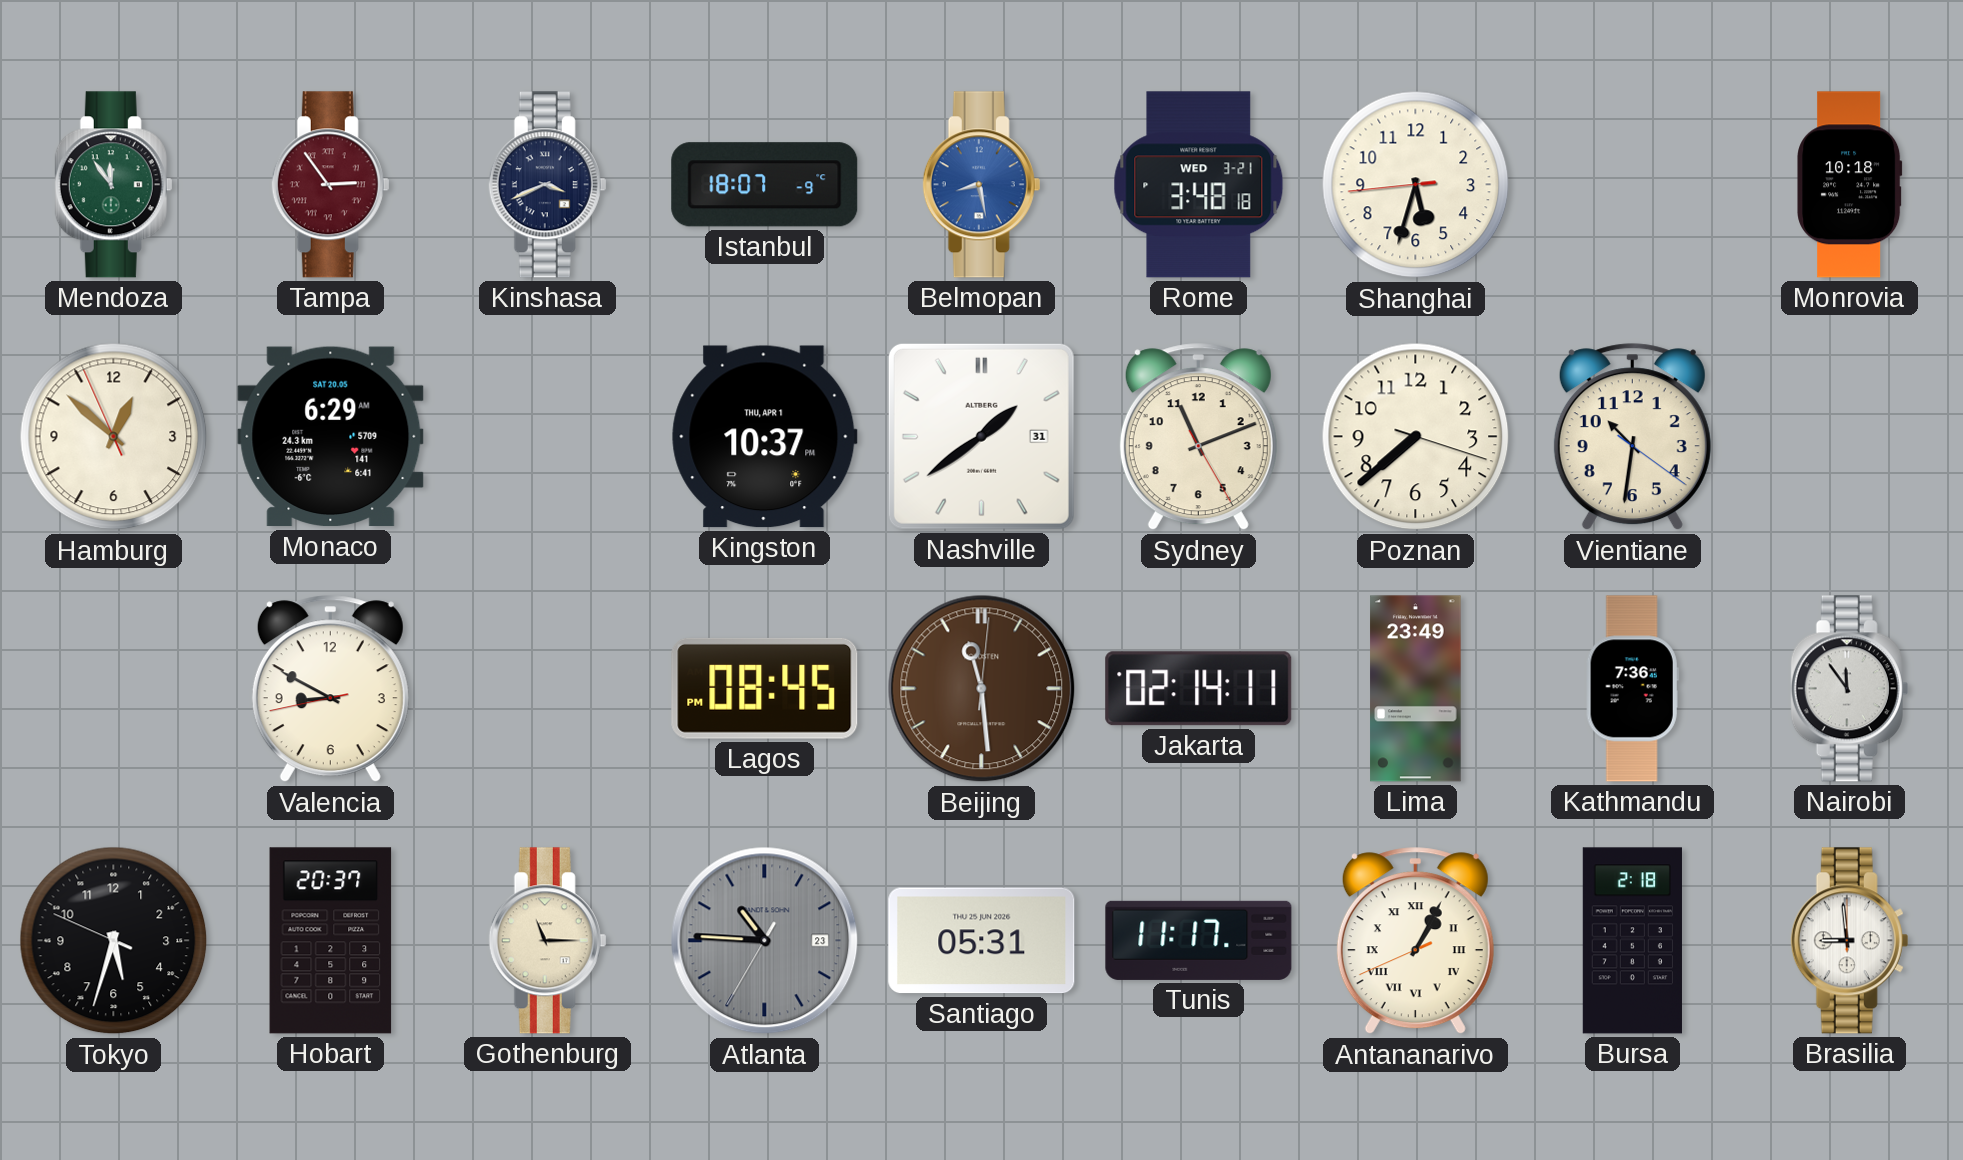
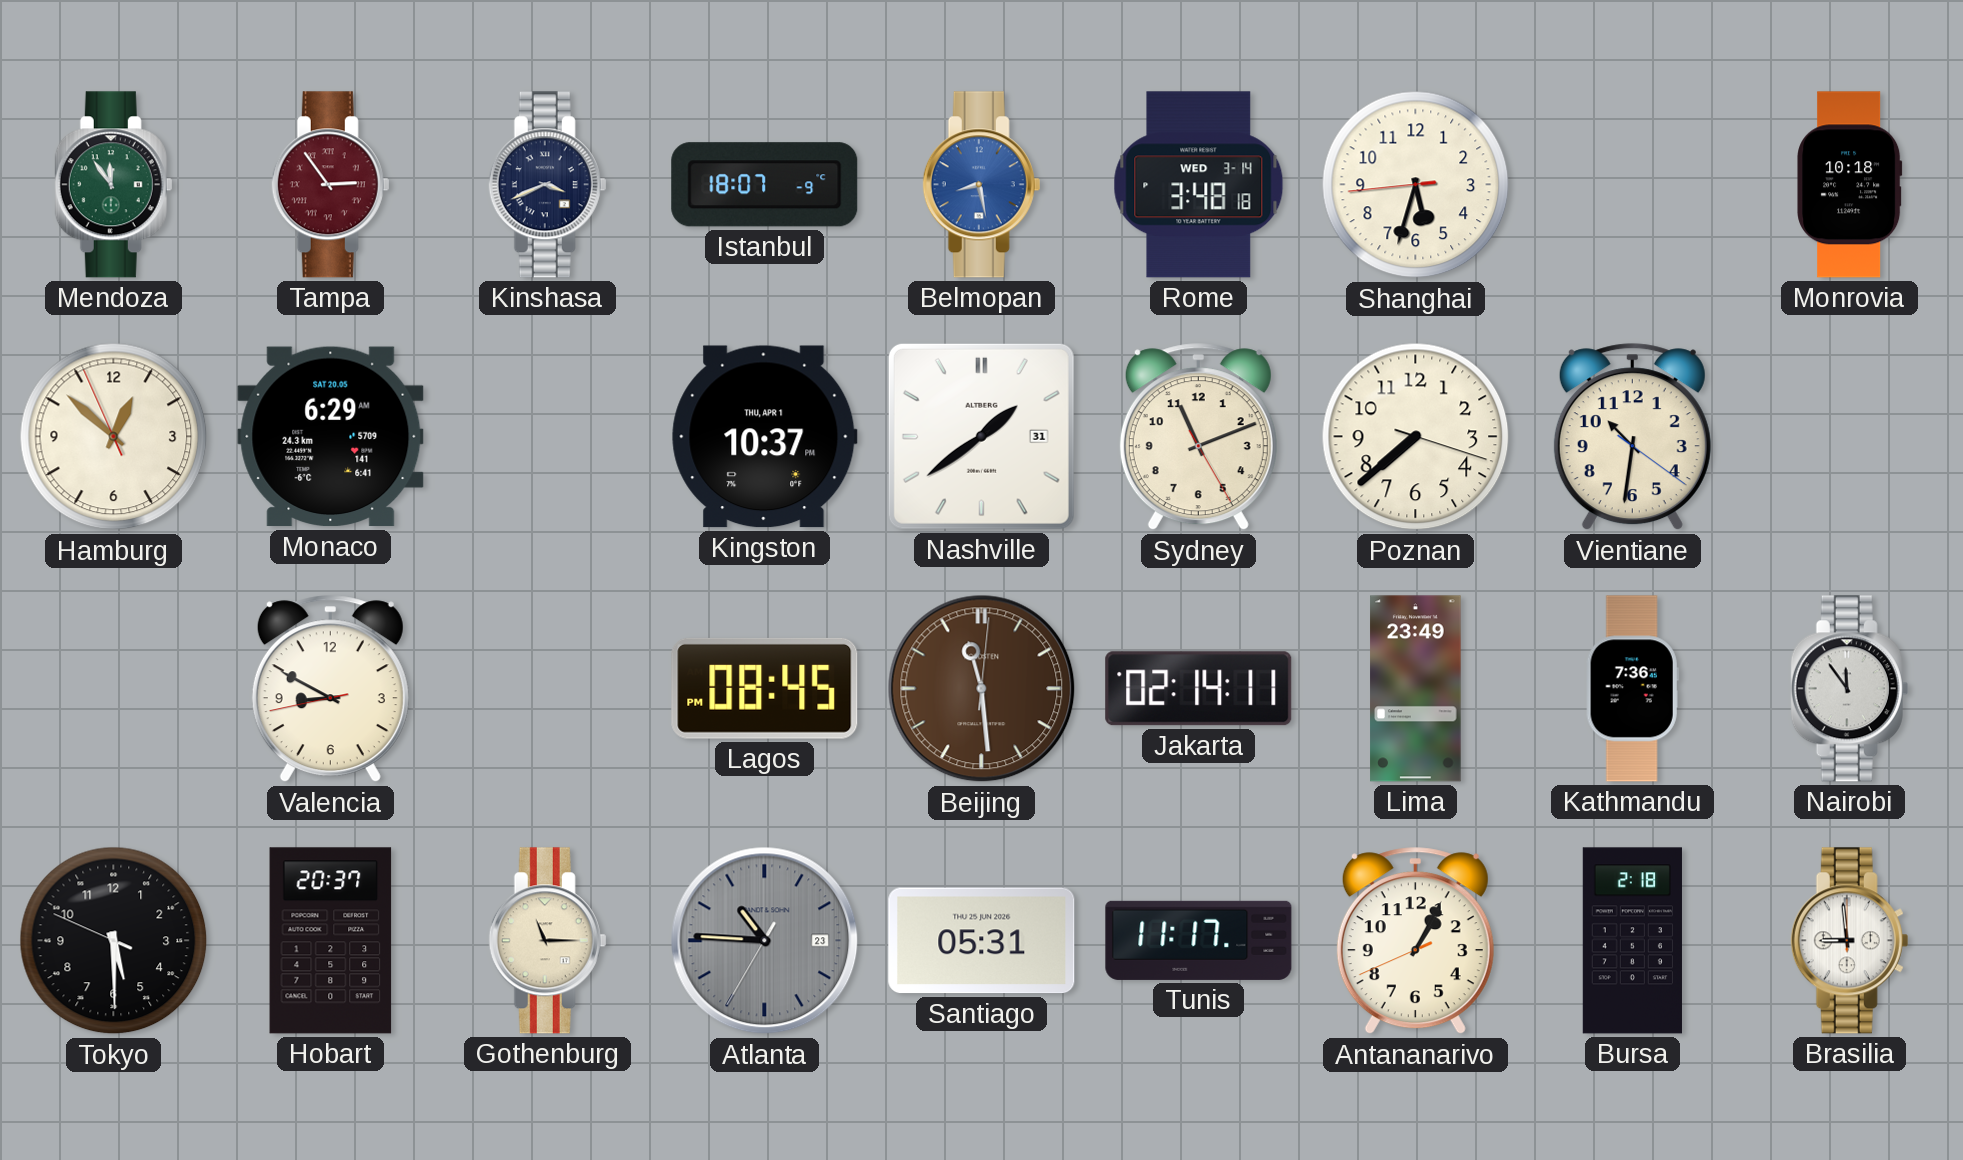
Rome date: WED 3-21 -> WED 3-14
Tokyo: 5:32 -> 5:29
Antananarivo numerals: Roman -> Arabic
